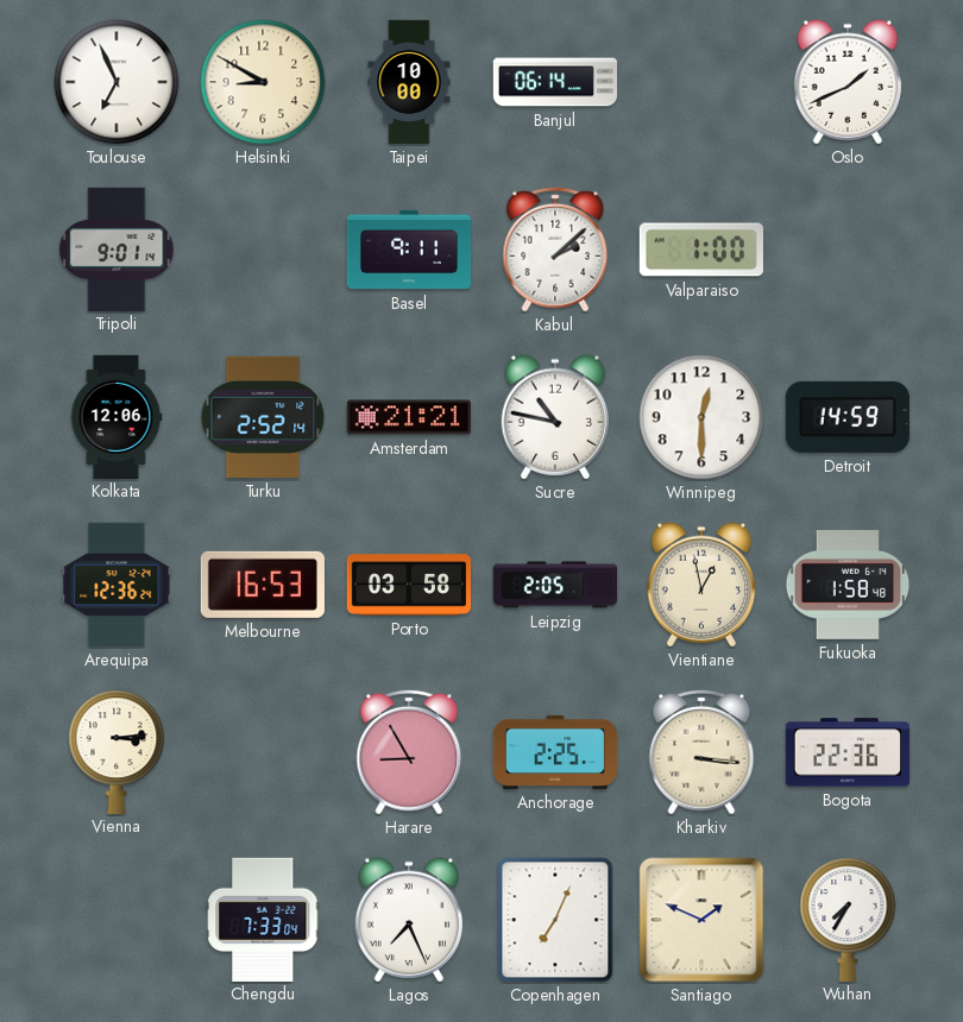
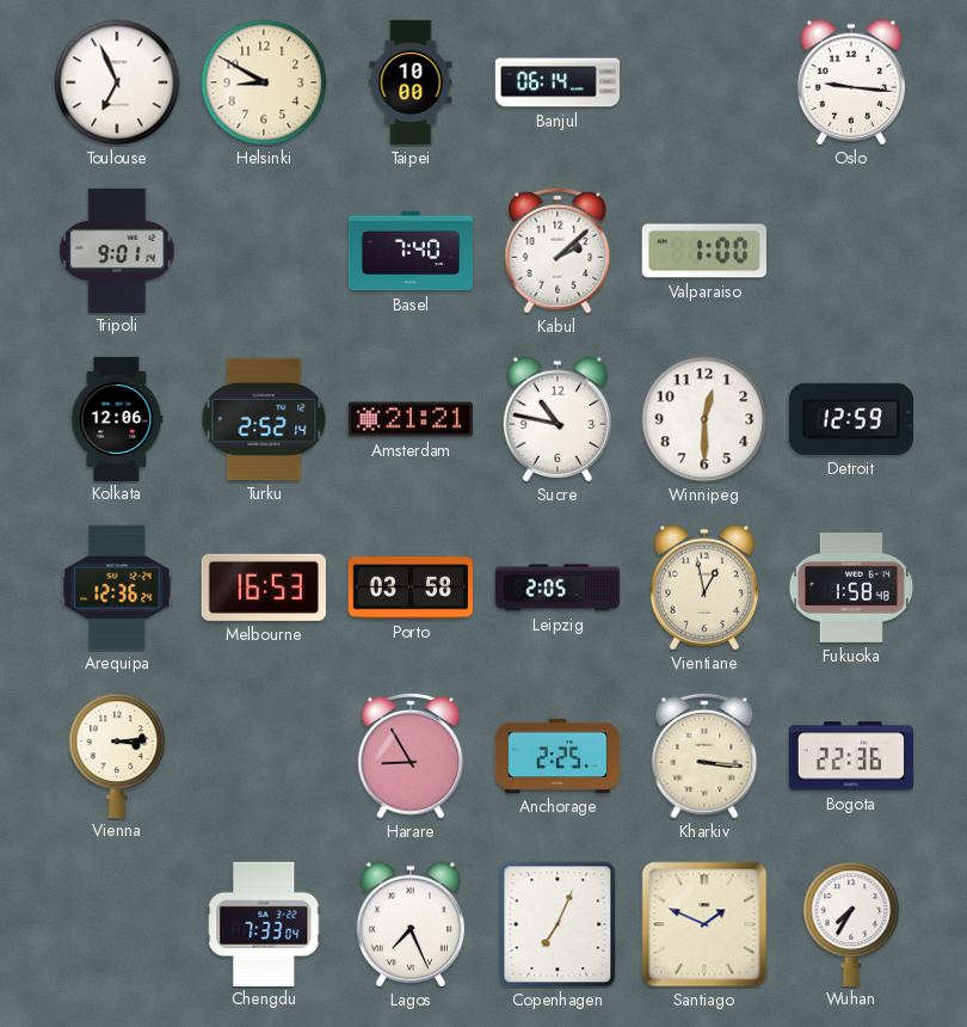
Oslo: 1:41 -> 9:16
Basel: 9:11 -> 7:40
Detroit: 14:59 -> 12:59
